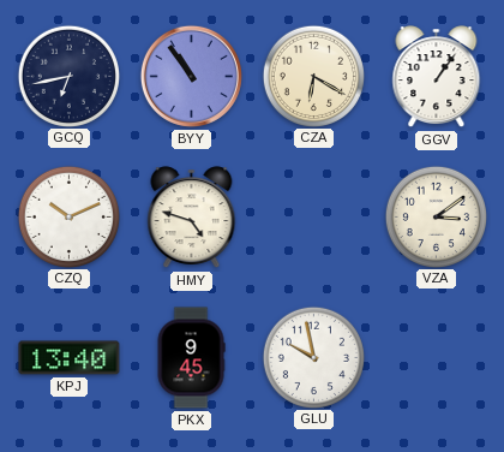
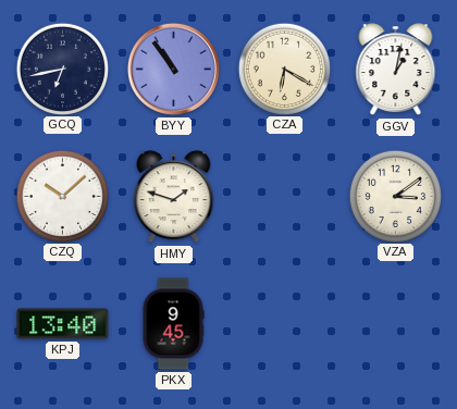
GGV: 1:06 -> 1:02
CZQ: 10:11 -> 10:08
HMY: 4:48 -> 1:48
GLU: 9:58 -> none
